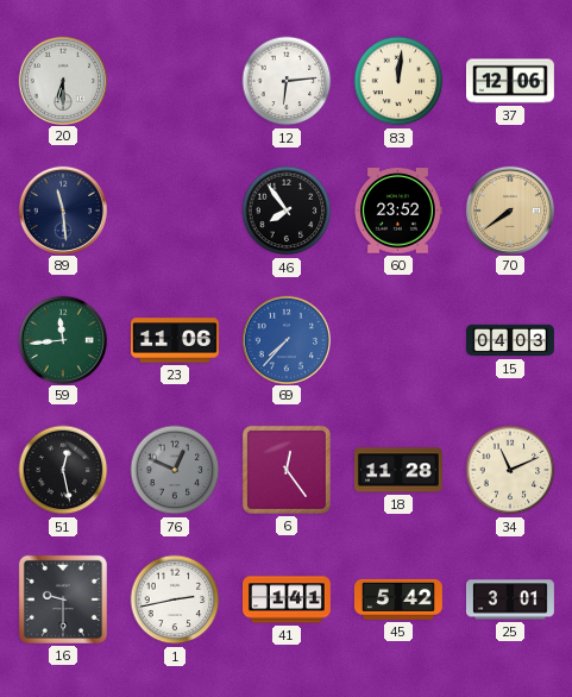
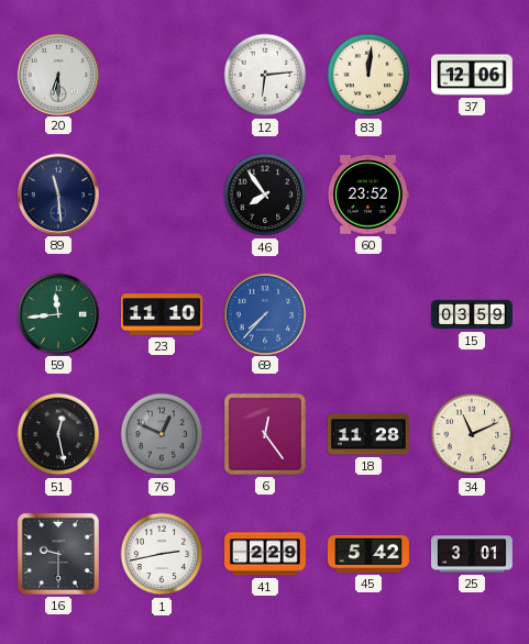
70: 7:39 -> none
23: 11:06 -> 11:10
15: 04:03 -> 03:59
41: 1:41 -> 2:29
